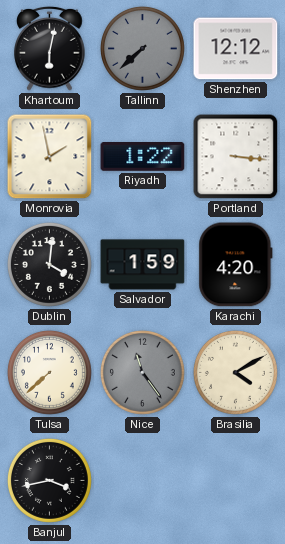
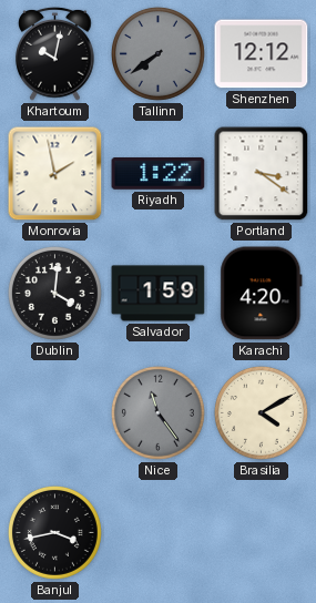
Khartoum: 6:02 -> 10:02
Tallinn: 7:38 -> 7:39
Portland: 3:16 -> 3:21
Tulsa: 7:38 -> none
